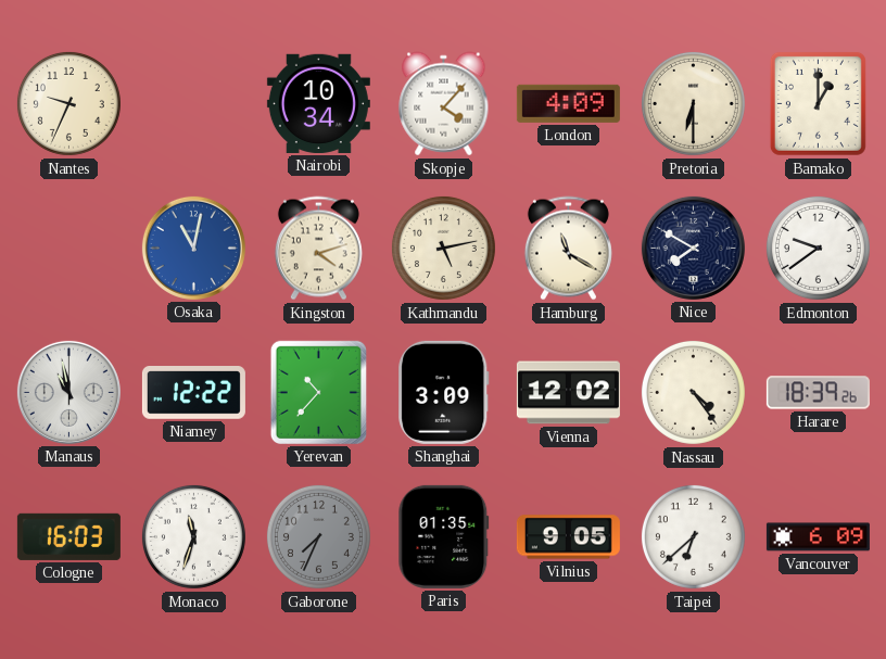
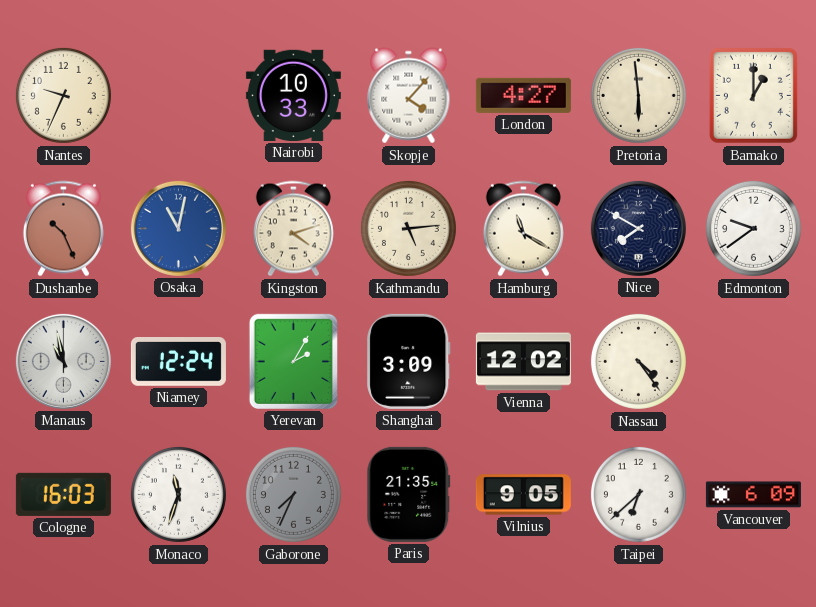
Nairobi: 10:34 -> 10:33
London: 4:09 -> 4:27
Pretoria: 6:30 -> 5:59
Dushanbe: none -> 10:26
Kathmandu: 5:13 -> 5:14
Niamey: 12:22 -> 12:24
Yerevan: 10:37 -> 2:05
Harare: 18:39 -> none
Paris: 01:35 -> 21:35
